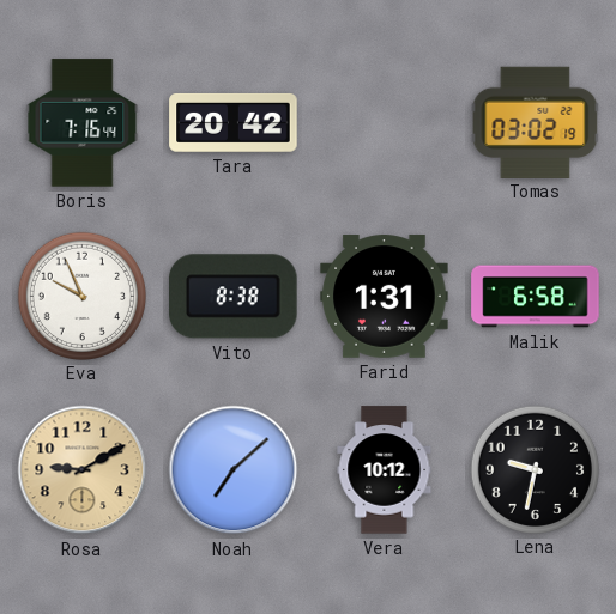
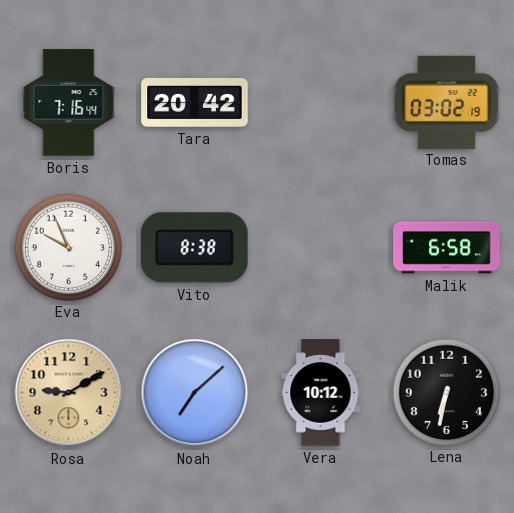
Farid: 1:31 -> none
Lena: 9:32 -> 6:32
